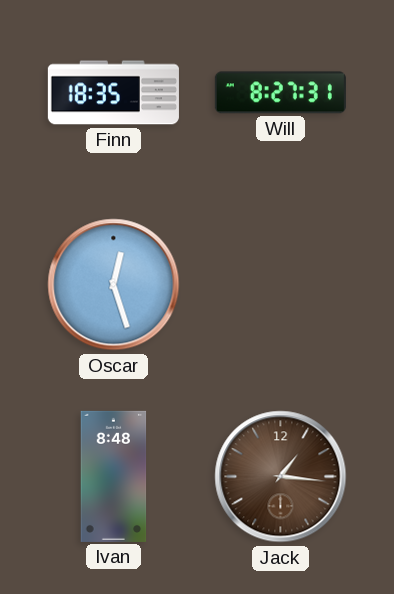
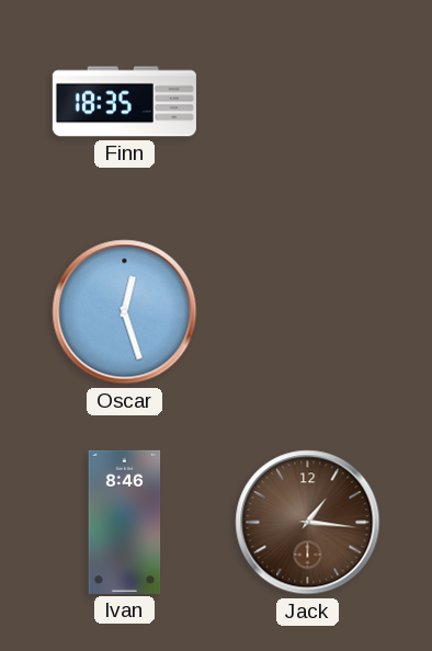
Will: 8:27 -> none
Ivan: 8:48 -> 8:46
